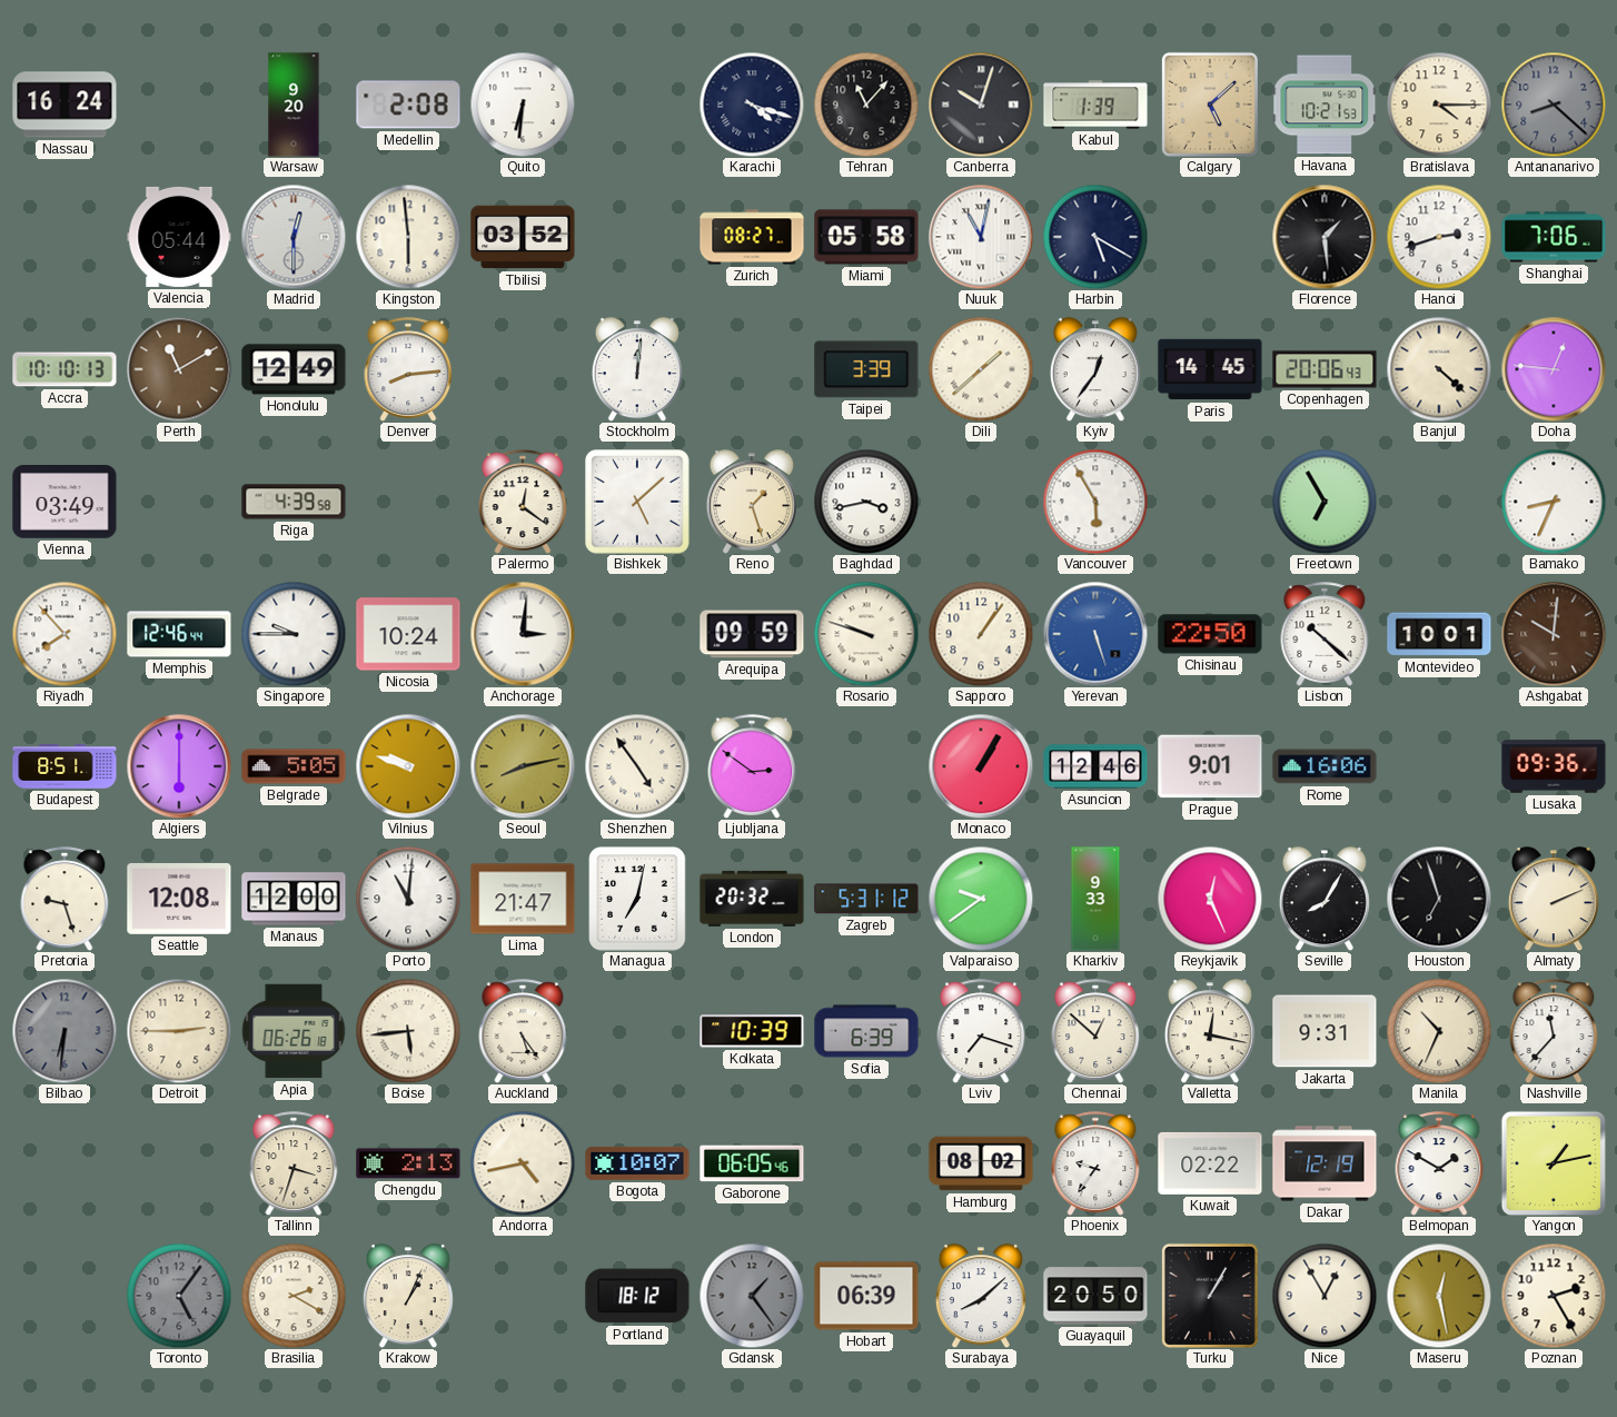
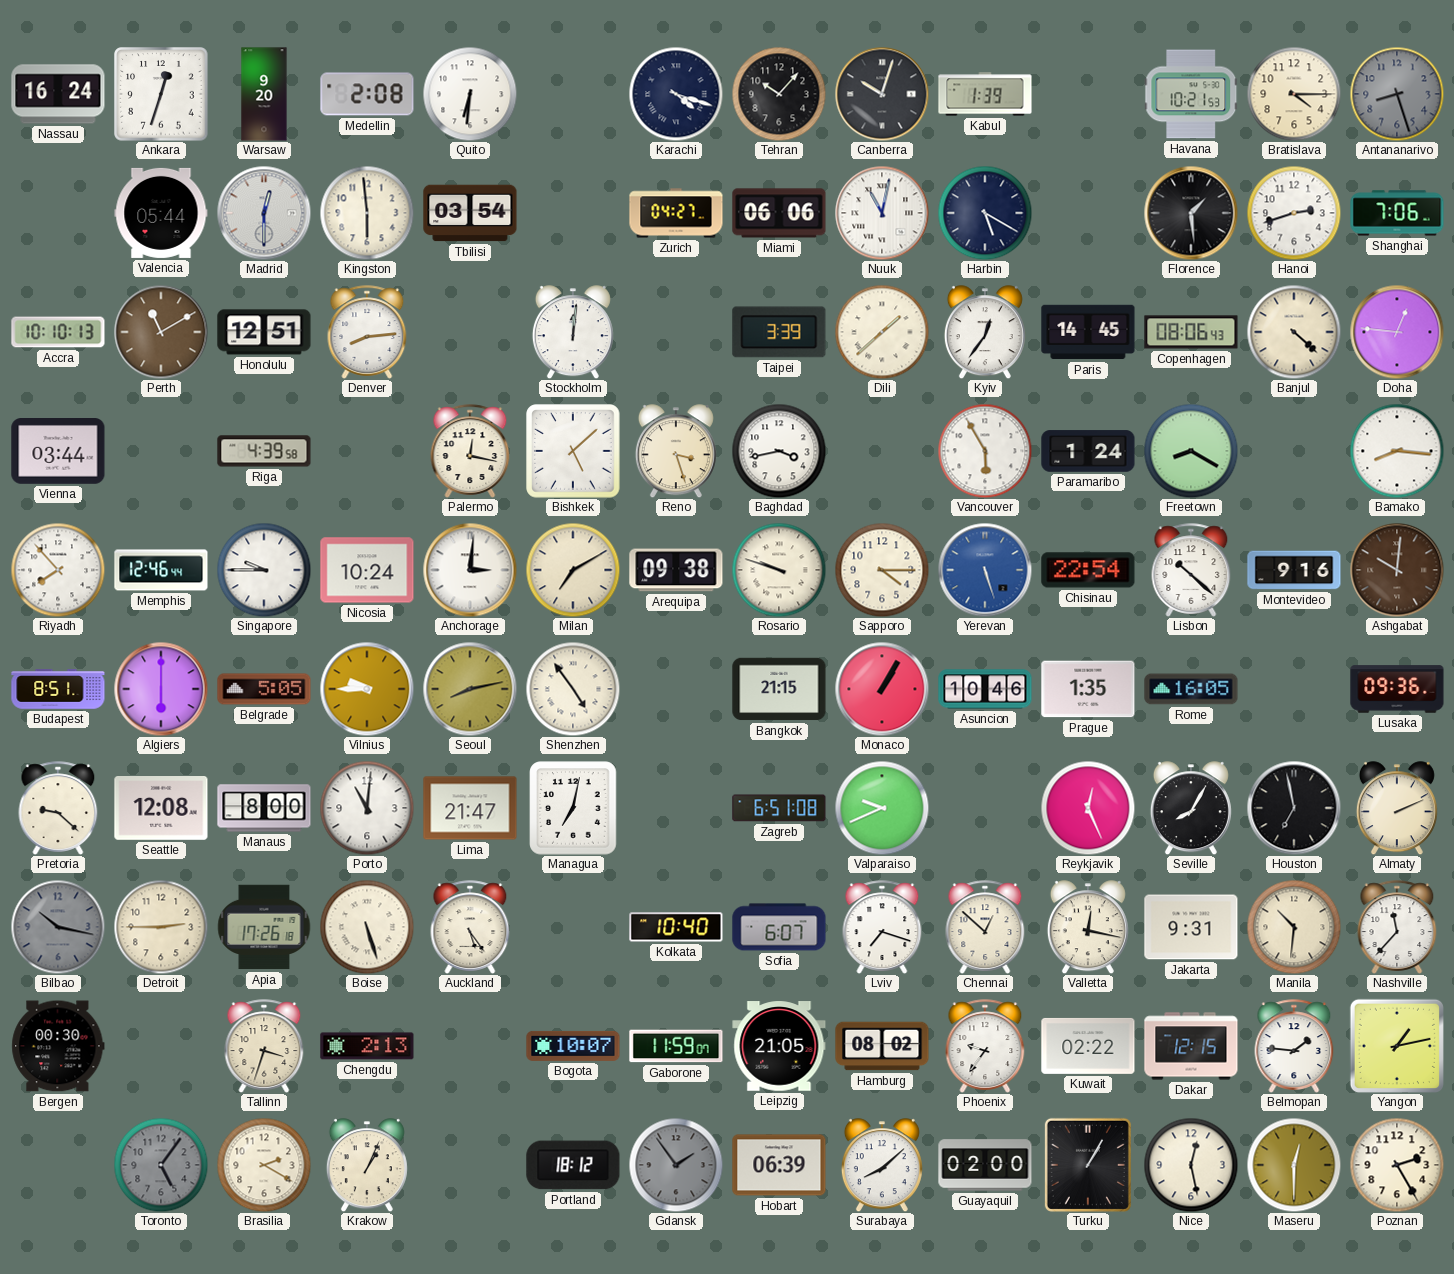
Ankara: none -> 12:33
Tehran: 11:07 -> 10:07
Calgary: 5:08 -> none
Antananarivo: 8:22 -> 8:27
Tbilisi: 03:52 -> 03:54
Zurich: 08:27 -> 04:27
Miami: 05:58 -> 06:06
Honolulu: 12:49 -> 12:51
Copenhagen: 20:06 -> 08:06
Vienna: 03:49 -> 03:44
Palermo: 12:21 -> 12:17
Reno: 1:27 -> 3:27
Paramaribo: none -> 1:24
Freetown: 6:55 -> 8:20
Bamako: 8:34 -> 8:16
Milan: none -> 7:10
Arequipa: 09:59 -> 09:38
Sapporo: 1:06 -> 4:15
Chisinau: 22:50 -> 22:54
Montevideo: 10:01 -> 9:16
Vilnius: 9:48 -> 9:45
Ljubljana: 2:51 -> none
Bangkok: none -> 21:15
Asuncion: 12:46 -> 10:46
Prague: 9:01 -> 1:35
Rome: 16:06 -> 16:05
Pretoria: 9:27 -> 9:22
Manaus: 12:00 -> 8:00
London: 20:32 -> none
Zagreb: 5:31 -> 6:51
Valparaiso: 9:39 -> 9:41
Kharkiv: 9:33 -> none
Houston: 6:57 -> 6:58
Bilbao: 6:31 -> 10:17
Apia: 06:26 -> 17:26
Boise: 5:44 -> 5:27
Kolkata: 10:39 -> 10:40
Sofia: 6:39 -> 6:07
Manila: 10:34 -> 10:31
Bergen: none -> 00:30
Andorra: 4:43 -> none
Gaborone: 06:05 -> 11:59
Leipzig: none -> 21:05
Dakar: 12:19 -> 12:15
Belmopan: 1:50 -> 1:46
Gdansk: 1:24 -> 1:54
Guayaquil: 20:50 -> 02:00
Nice: 12:55 -> 12:28
Maseru: 12:28 -> 12:30
